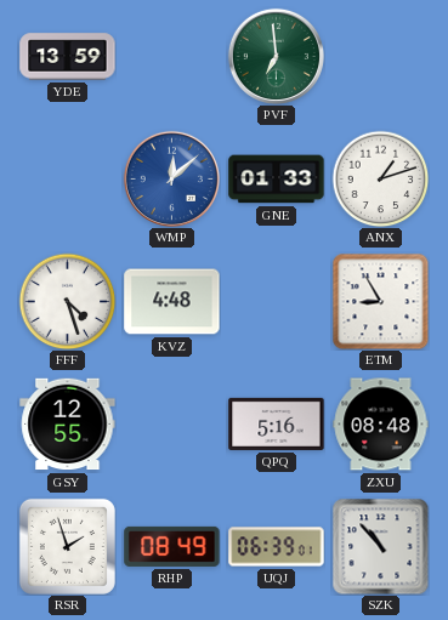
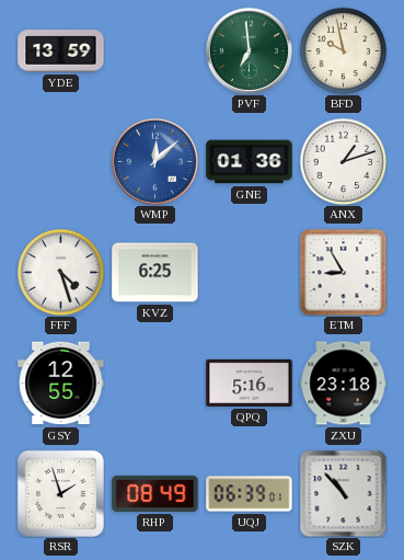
BFD: none -> 9:58
GNE: 01:33 -> 01:36
KVZ: 4:48 -> 6:25
ZXU: 08:48 -> 23:18
